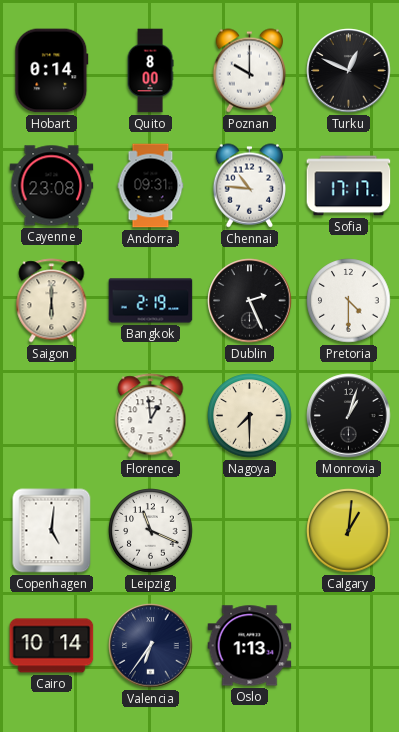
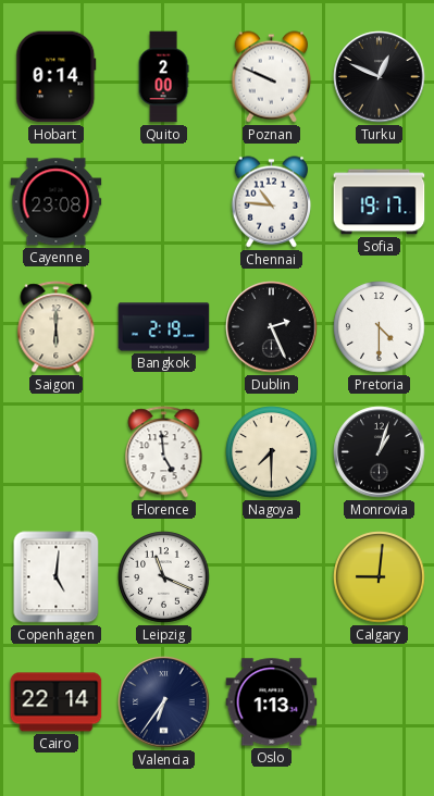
Quito: 8:00 -> 2:00
Poznan: 10:00 -> 9:49
Andorra: 09:31 -> none
Sofia: 17:17 -> 19:17
Florence: 12:59 -> 4:59
Calgary: 1:01 -> 9:01
Cairo: 10:14 -> 22:14
